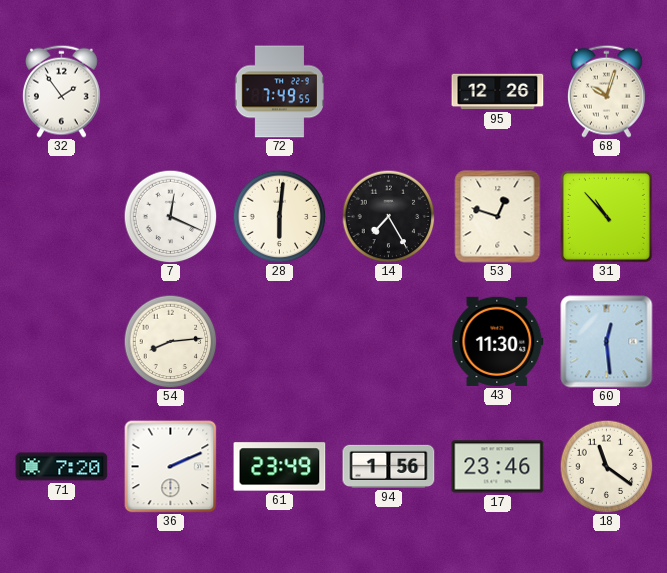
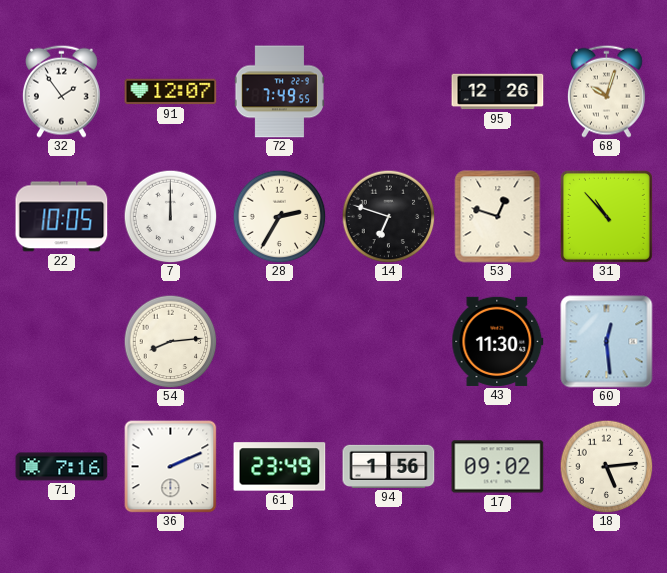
91: none -> 12:07
22: none -> 10:05
7: 12:19 -> 12:00
28: 6:01 -> 2:35
14: 7:25 -> 6:48
71: 7:20 -> 7:16
17: 23:46 -> 09:02
18: 11:21 -> 5:14
